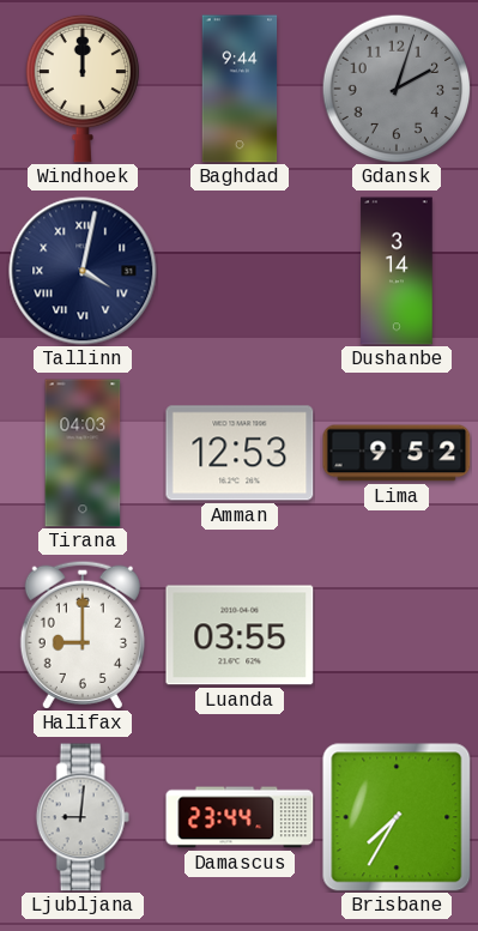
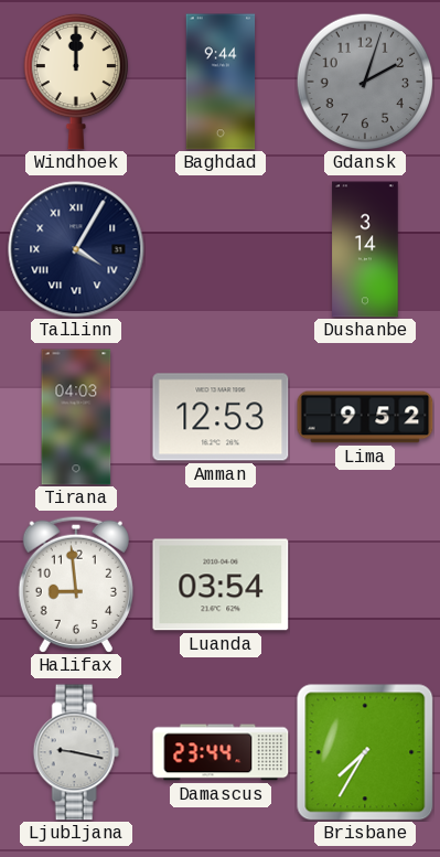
Tallinn: 4:02 -> 4:05
Halifax: 9:00 -> 8:59
Luanda: 03:55 -> 03:54
Ljubljana: 9:01 -> 9:17
